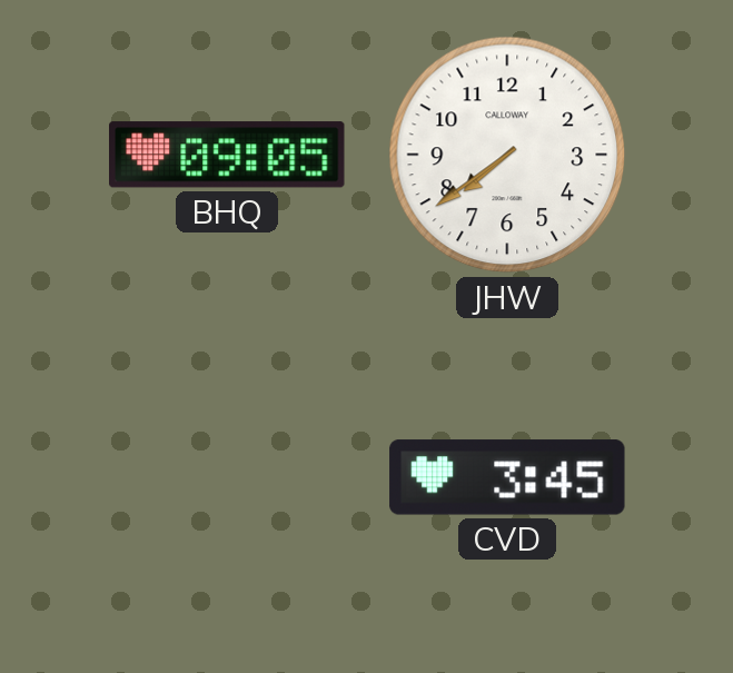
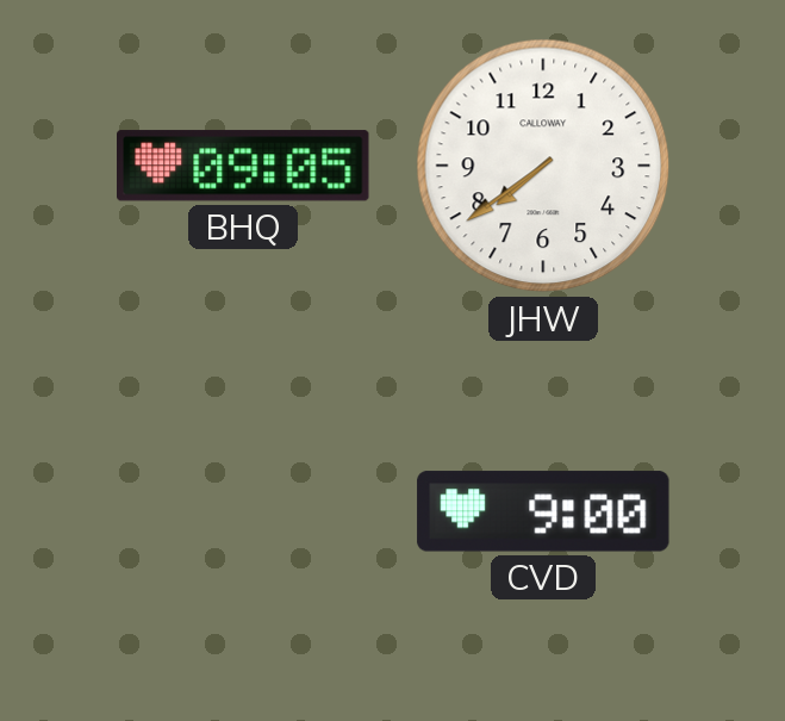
CVD: 3:45 -> 9:00
